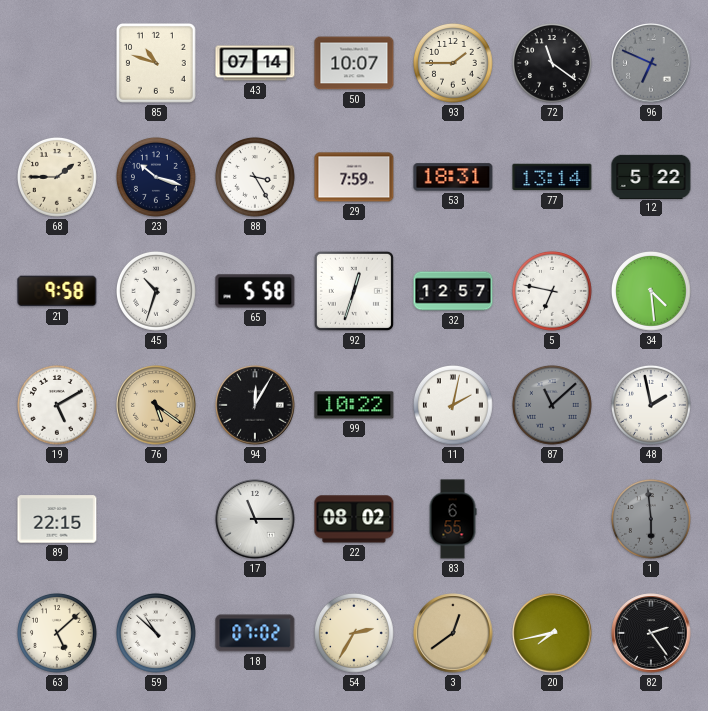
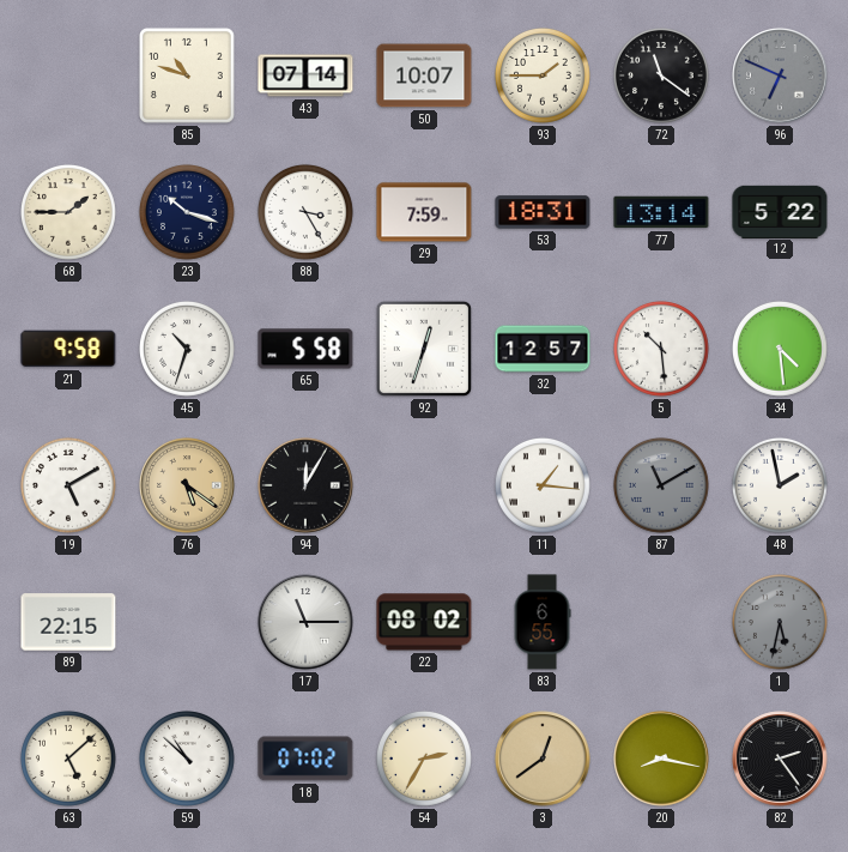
5: 6:47 -> 10:29
99: 10:22 -> none
11: 2:02 -> 1:16
87: 11:08 -> 11:10
1: 5:59 -> 5:32
20: 7:43 -> 8:17
